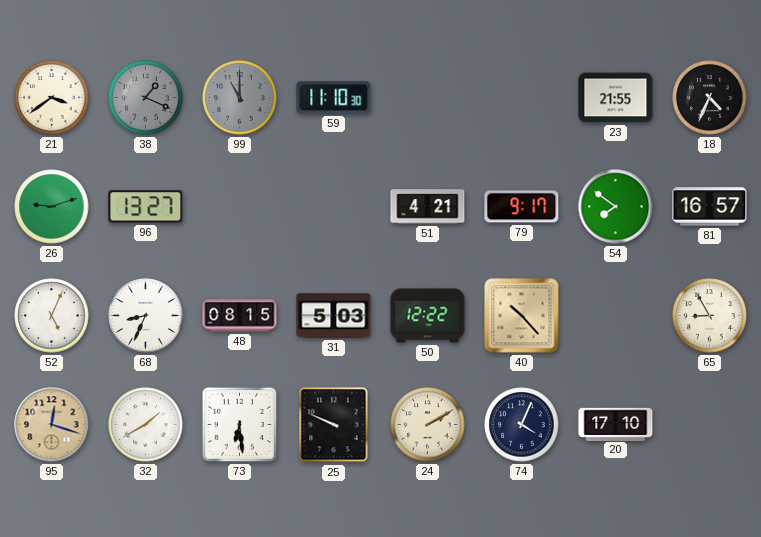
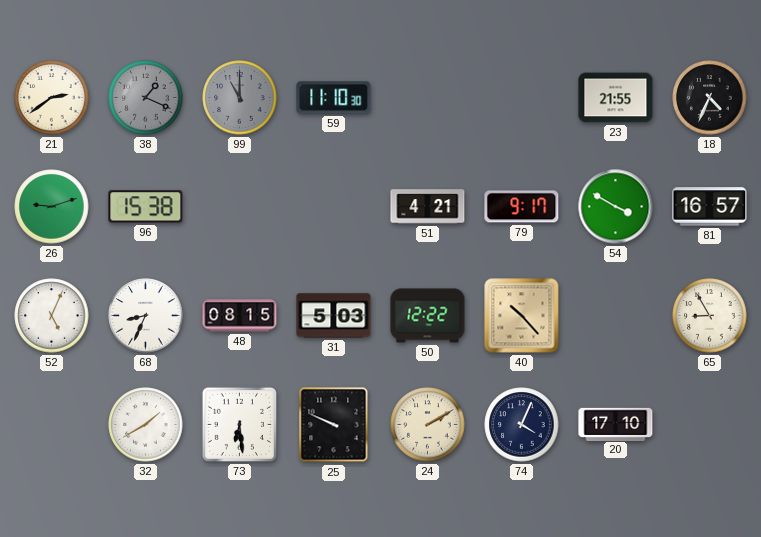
21: 3:39 -> 2:39
96: 13:27 -> 15:38
54: 7:51 -> 3:50
95: 12:18 -> none
